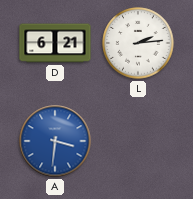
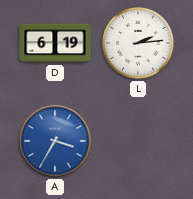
D: 6:21 -> 6:19
A: 3:31 -> 3:35
